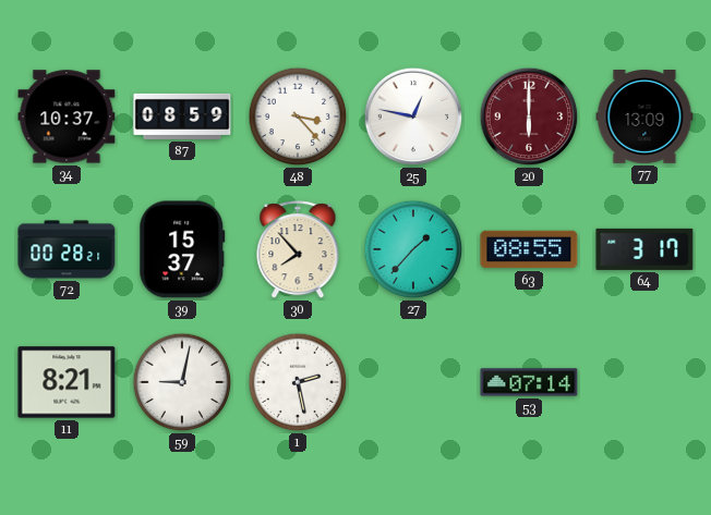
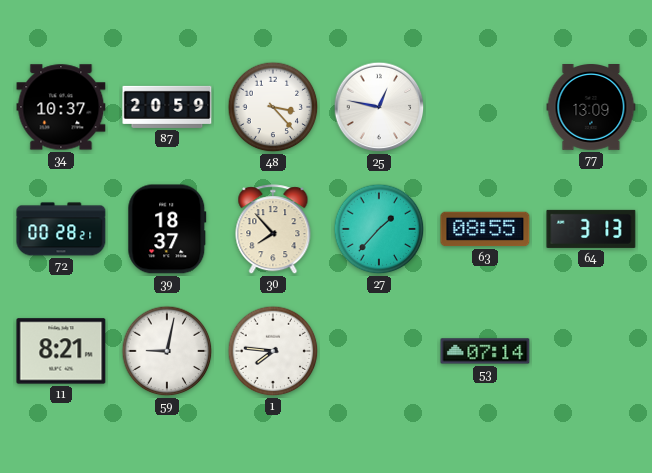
87: 08:59 -> 20:59
20: 6:00 -> none
39: 15:37 -> 18:37
64: 3:17 -> 3:13
1: 2:28 -> 7:46
